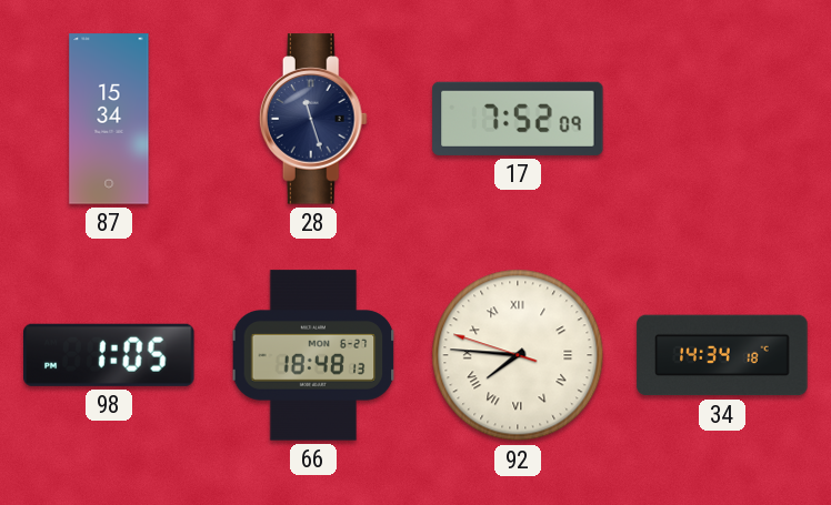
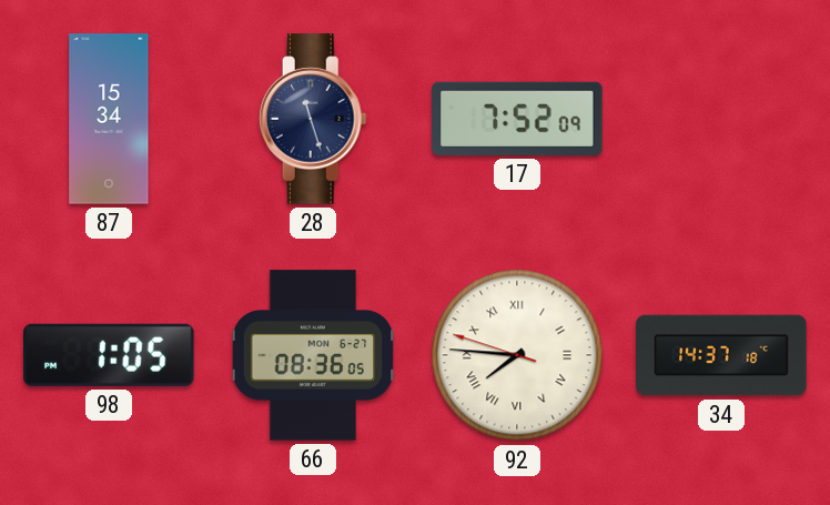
66: 18:48 -> 08:36
34: 14:34 -> 14:37
